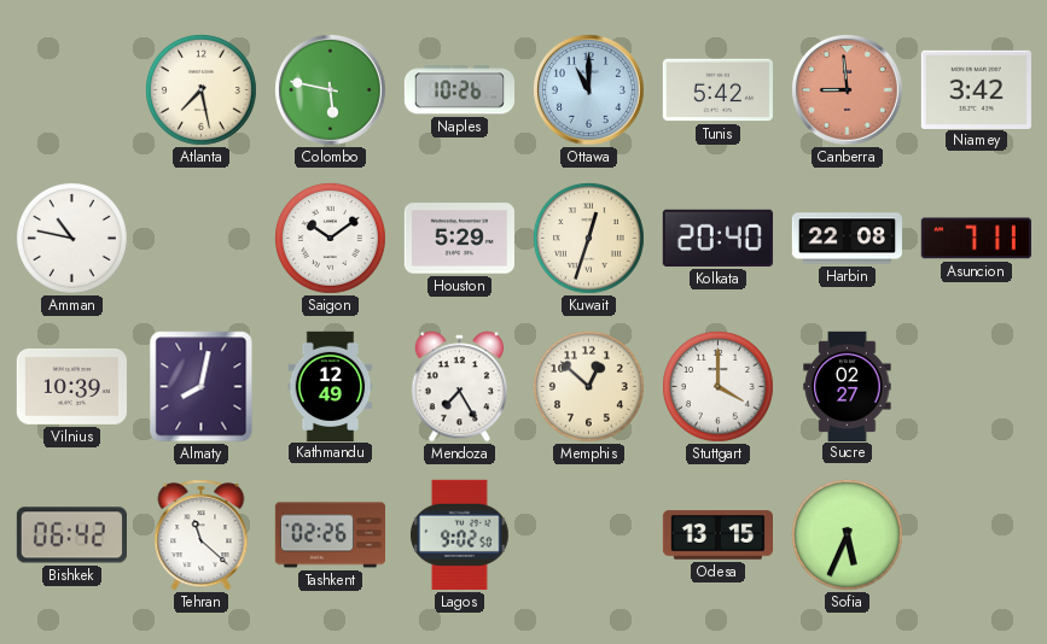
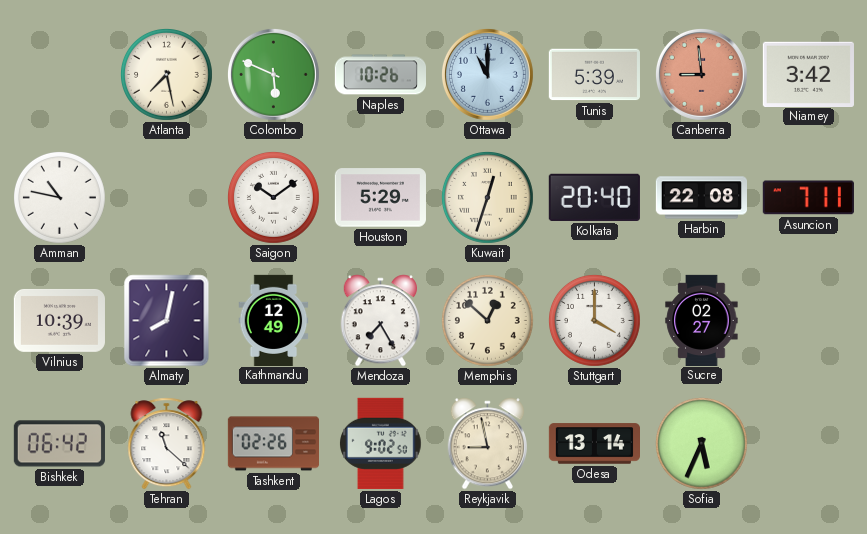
Colombo: 5:47 -> 5:49
Tunis: 5:42 -> 5:39
Reykjavik: none -> 8:58
Odesa: 13:15 -> 13:14
